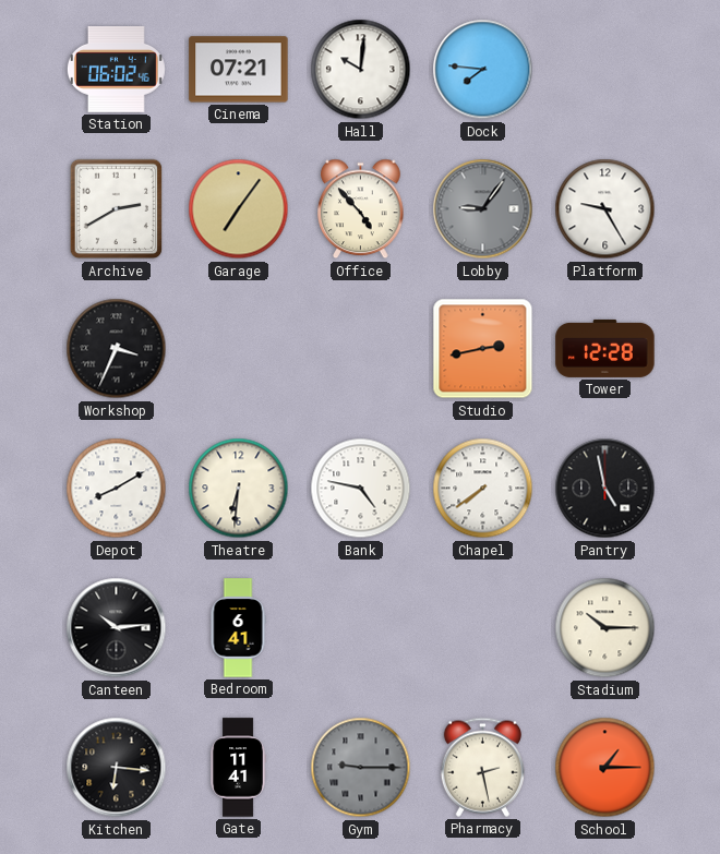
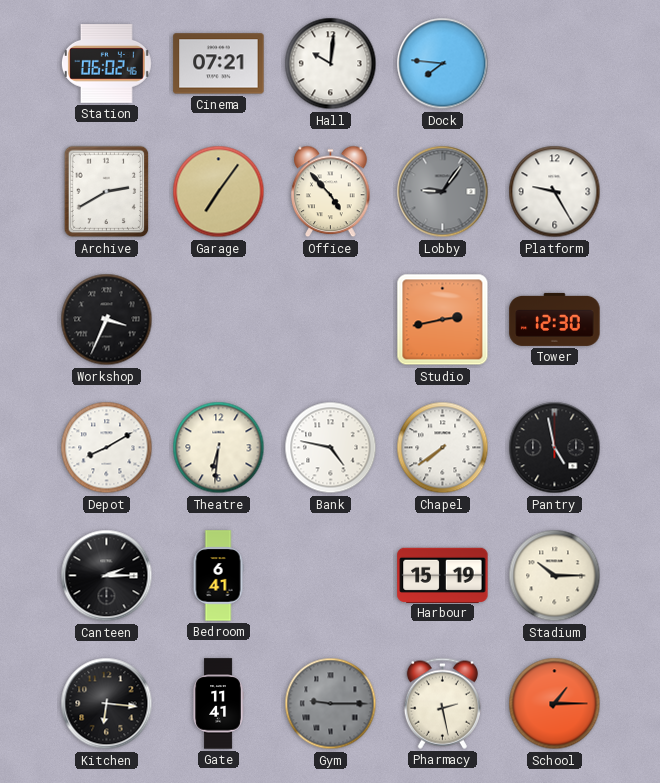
Tower: 12:28 -> 12:30
Canteen: 10:14 -> 2:15
Harbour: none -> 15:19
